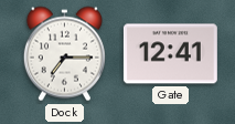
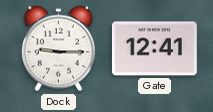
Dock: 7:15 -> 9:15
